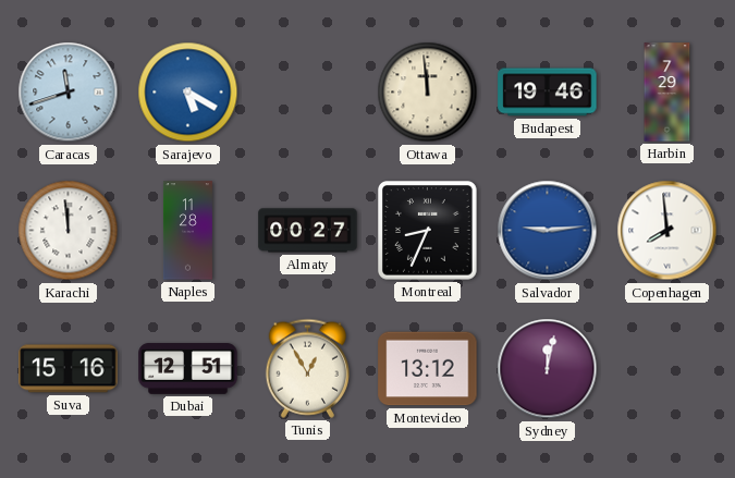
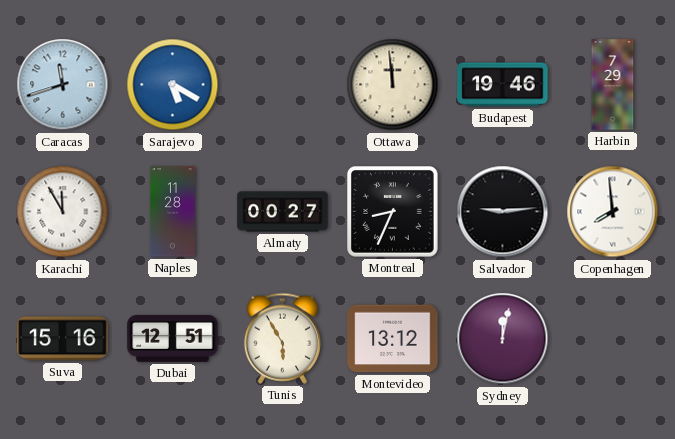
Karachi: 11:59 -> 11:55
Salvador dial: blue -> black
Tunis: 12:55 -> 5:55
